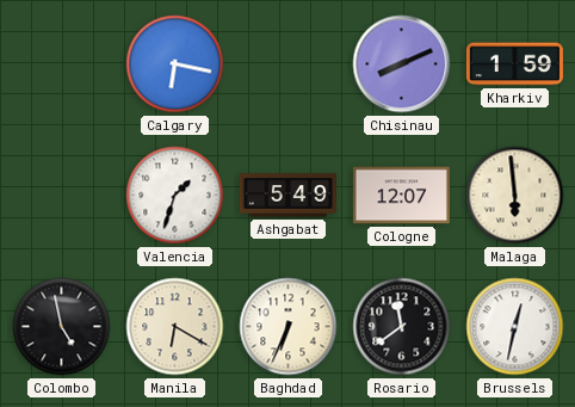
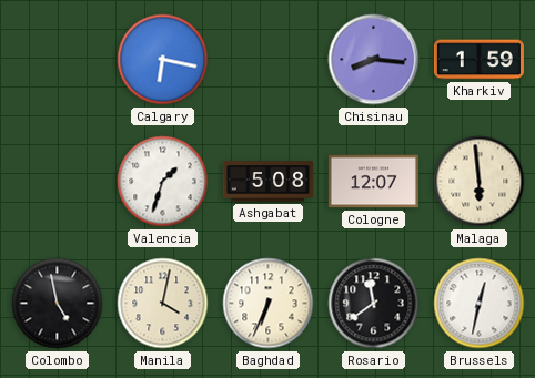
Chisinau: 8:11 -> 8:16
Ashgabat: 5:49 -> 5:08
Manila: 6:20 -> 4:02
